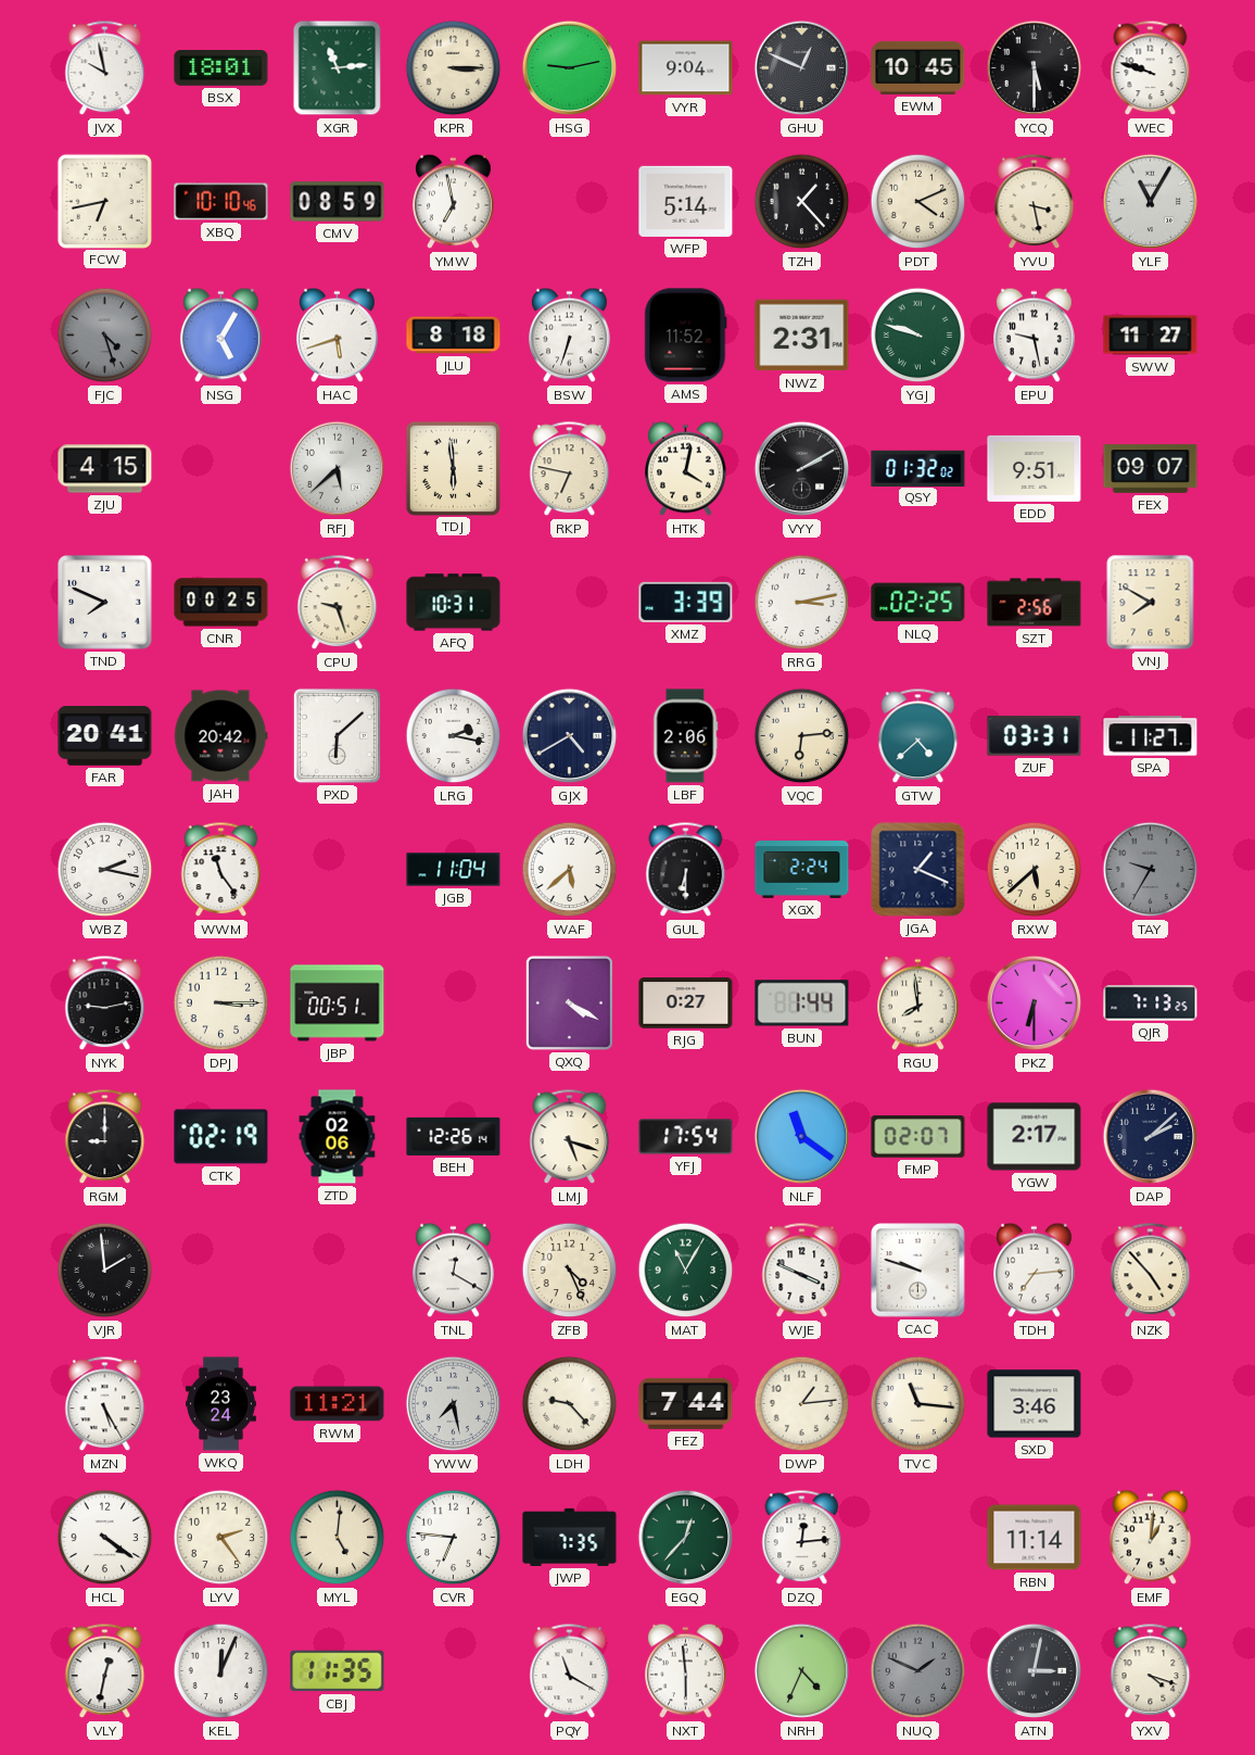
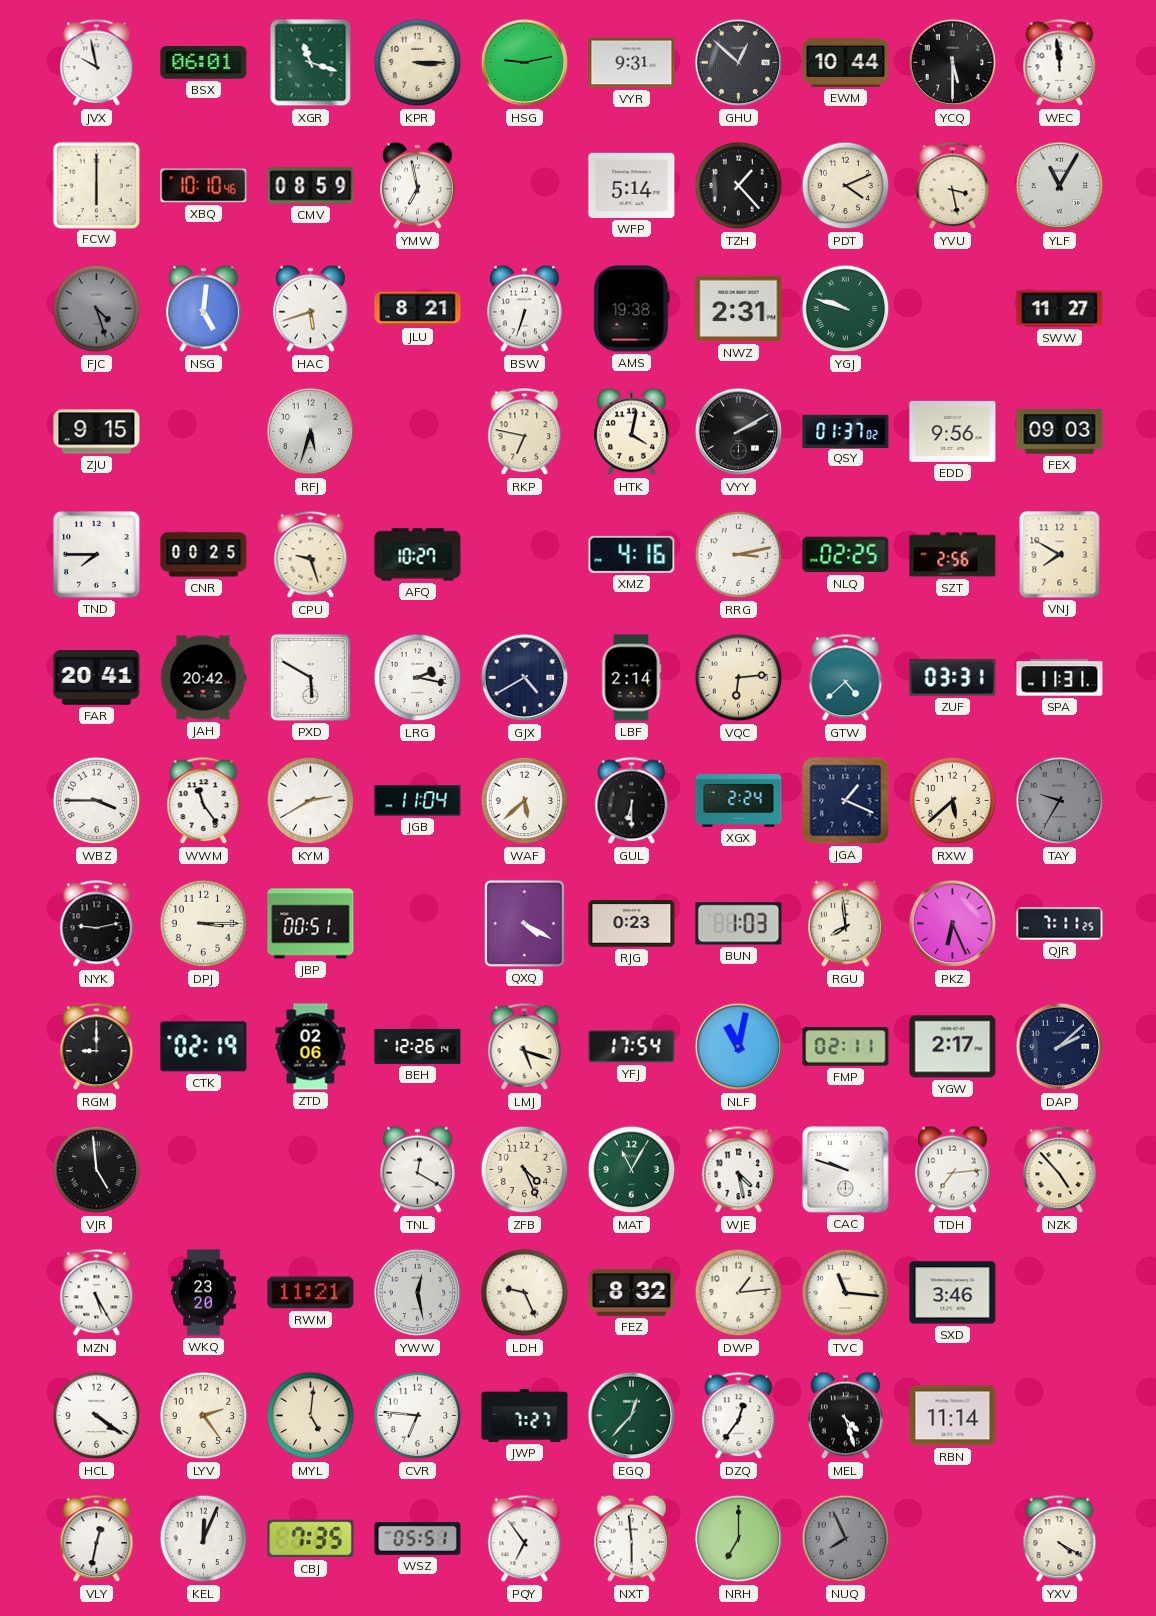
BSX: 18:01 -> 06:01
XGR: 11:14 -> 11:18
VYR: 9:04 -> 9:31
GHU: 12:49 -> 12:52
EWM: 10:45 -> 10:44
WEC: 9:48 -> 11:59
FCW: 6:43 -> 6:00
NSG: 5:05 -> 5:01
JLU: 8:18 -> 8:21
AMS: 11:52 -> 19:38
EPU: 9:28 -> none
ZJU: 4:15 -> 9:15
RFJ: 5:38 -> 5:33
TDJ: 5:59 -> none
QSY: 01:32 -> 01:37
EDD: 9:51 -> 9:56
FEX: 09:07 -> 09:03
TND: 7:49 -> 7:45
AFQ: 10:31 -> 10:27
XMZ: 3:39 -> 4:16
PXD: 6:08 -> 5:50
LBF: 2:06 -> 2:14
SPA: 11:27 -> 11:31
WBZ: 2:17 -> 3:45
KYM: none -> 2:40
RJG: 0:27 -> 0:23
BUN: 1:44 -> 1:03
PKZ: 6:30 -> 6:26
QJR: 7:13 -> 7:11
NLF: 11:21 -> 11:02
FMP: 02:07 -> 02:11
VJR: 1:59 -> 4:59
WJE: 3:49 -> 4:28
WKQ: 23:24 -> 23:20
YWW: 7:28 -> 12:28
LDH: 9:23 -> 9:26
FEZ: 7:44 -> 8:32
JWP: 7:35 -> 7:27
DZQ: 12:14 -> 12:36
MEL: none -> 4:27
EMF: 1:01 -> none
CBJ: 11:35 -> 7:35
WSZ: none -> 05:51
PQY: 11:20 -> 6:54
NRH: 4:34 -> 7:00
NUQ: 1:49 -> 7:56
ATN: 3:02 -> none
YXV: 4:18 -> 4:20
